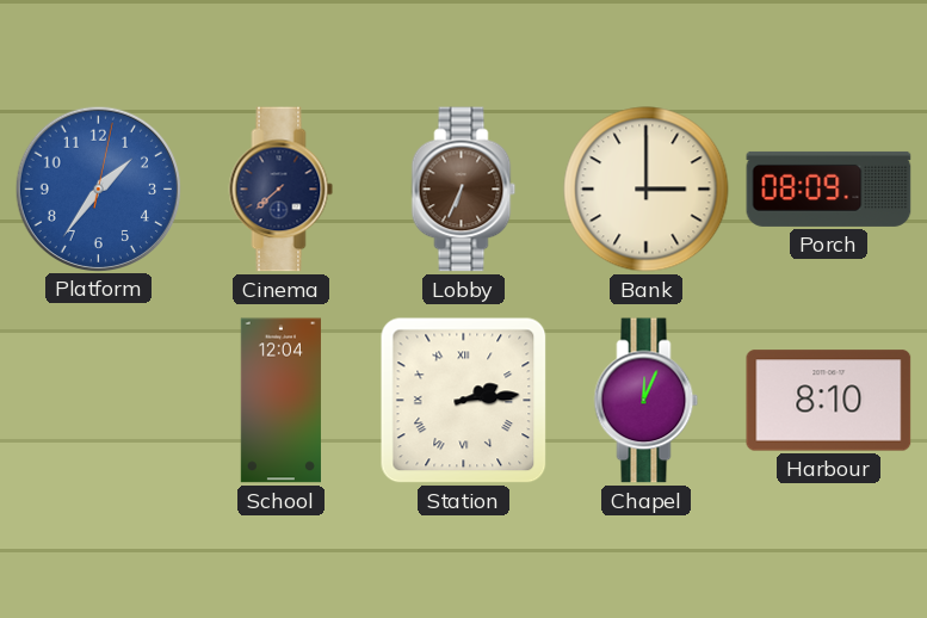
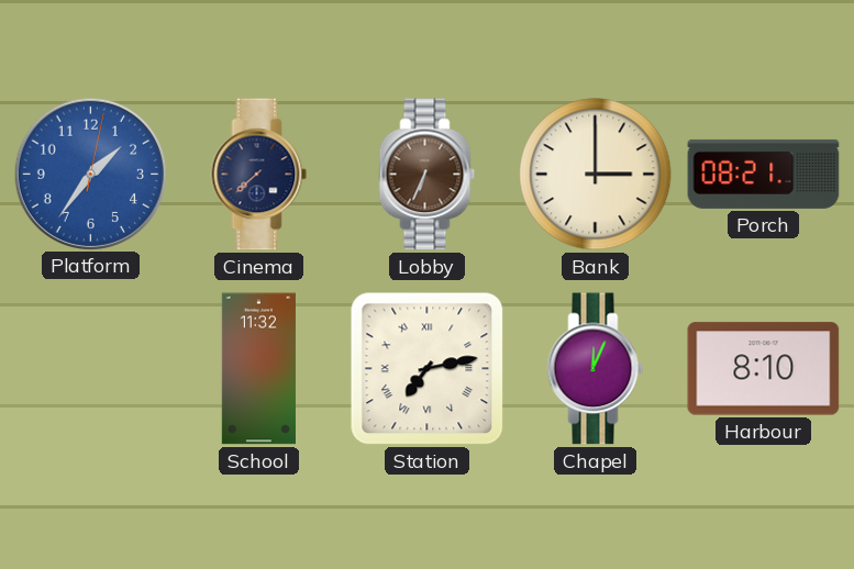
Porch: 08:09 -> 08:21
School: 12:04 -> 11:32
Station: 2:14 -> 7:13
